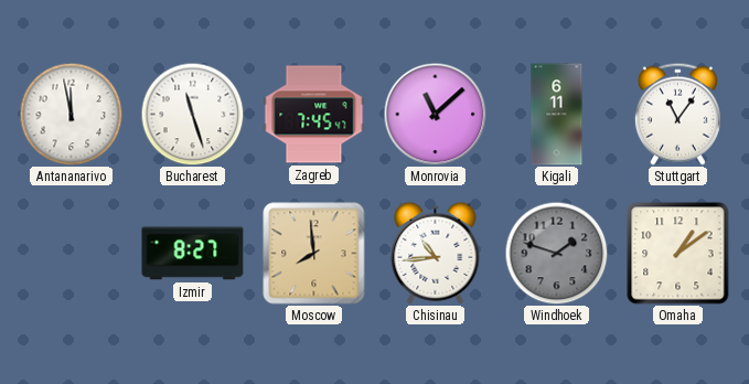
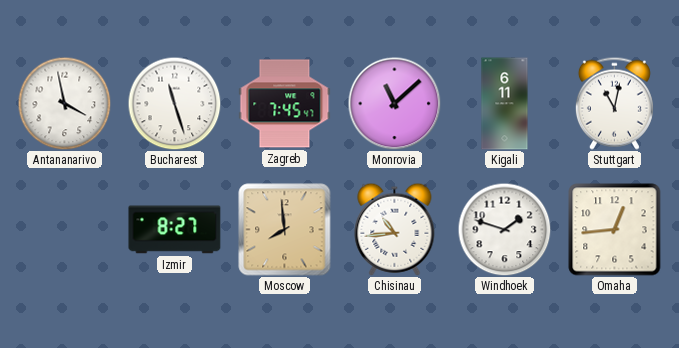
Antananarivo: 11:58 -> 3:58
Stuttgart: 11:06 -> 11:02
Windhoek dial: grey -> white
Omaha: 1:09 -> 12:44
